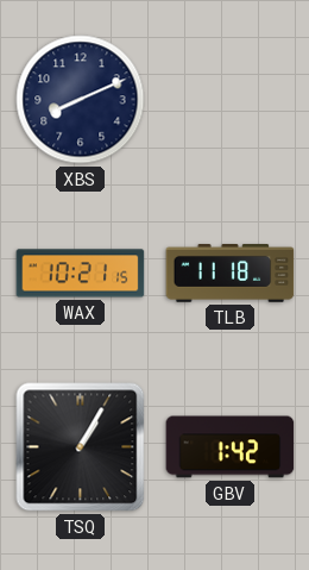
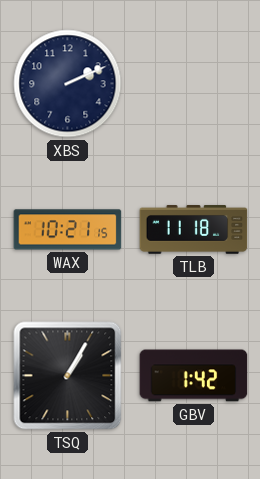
XBS: 8:11 -> 2:11
